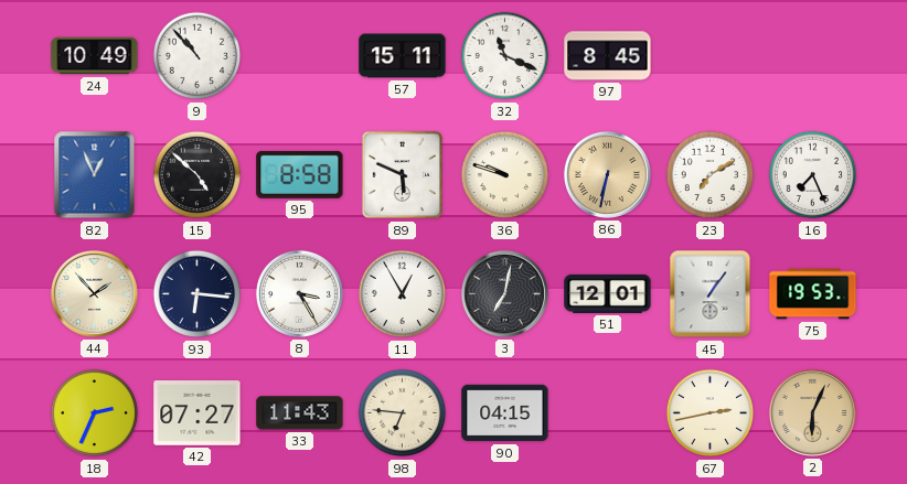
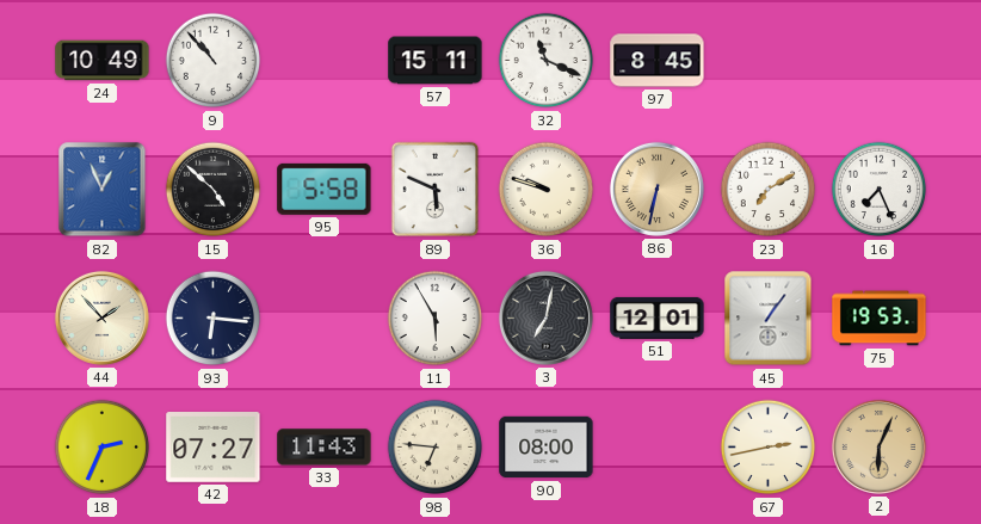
95: 8:58 -> 5:58
8: 3:25 -> none
11: 12:55 -> 5:55
90: 04:15 -> 08:00
